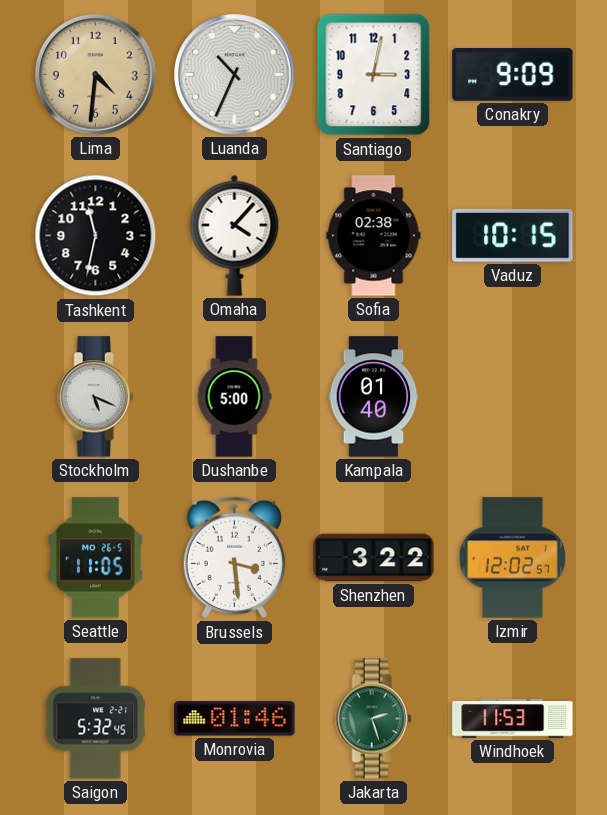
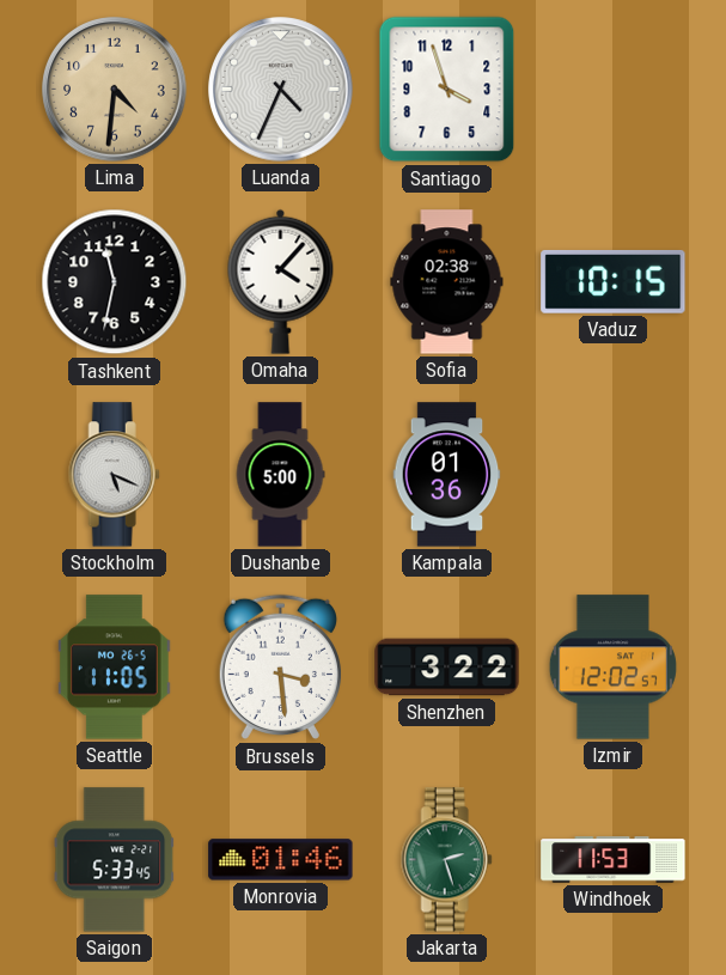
Luanda: 10:34 -> 4:34
Santiago: 3:02 -> 3:57
Conakry: 9:09 -> none
Kampala: 01:40 -> 01:36
Saigon: 5:32 -> 5:33
